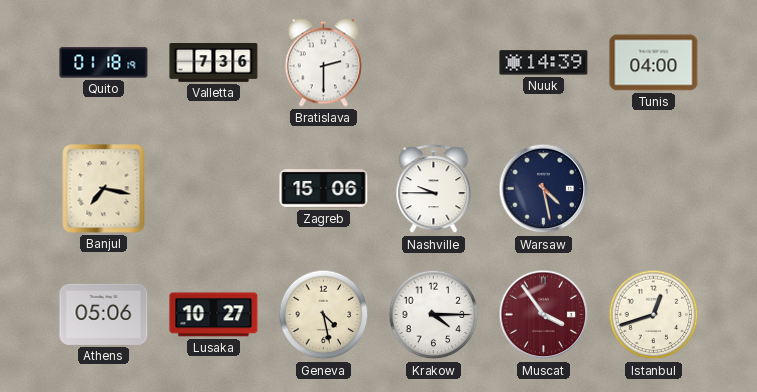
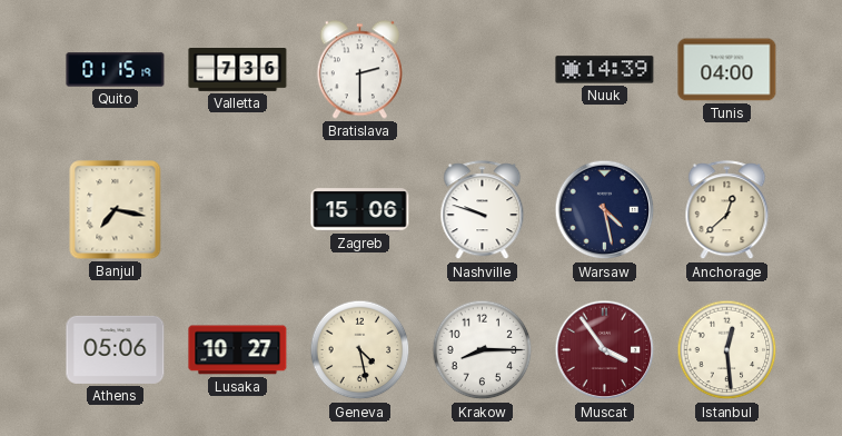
Quito: 01:18 -> 01:15
Nashville: 9:45 -> 9:48
Anchorage: none -> 12:38
Krakow: 4:15 -> 8:15
Istanbul: 12:42 -> 12:29
